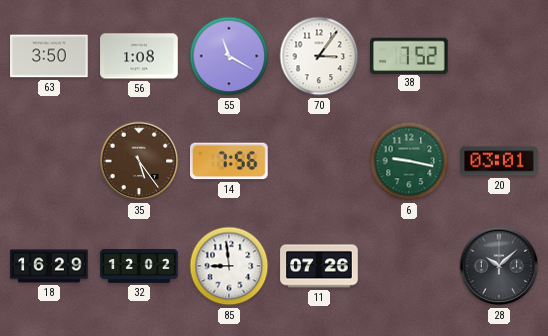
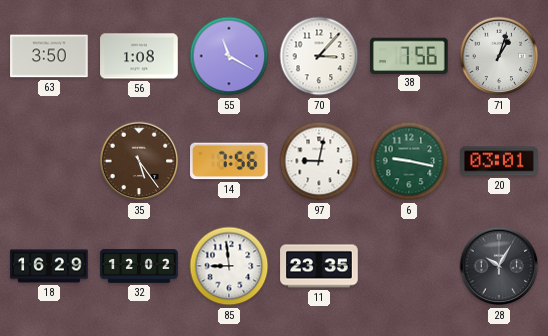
70: 3:06 -> 3:07
38: 7:52 -> 7:56
71: none -> 1:03
97: none -> 9:02
11: 07:26 -> 23:35
28: 10:08 -> 10:05
